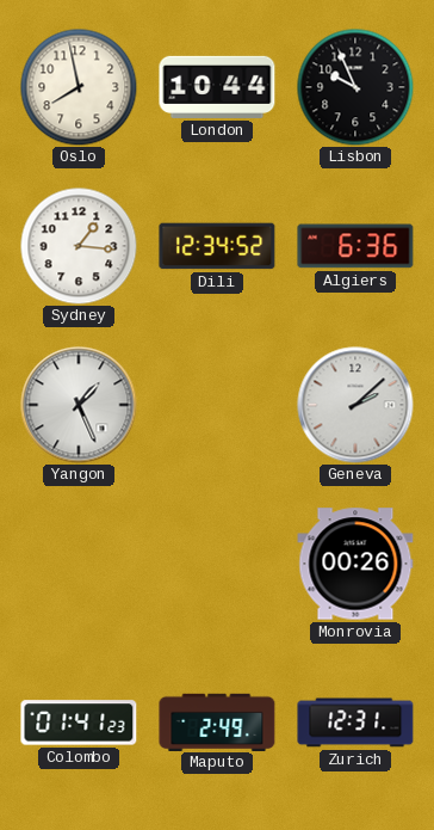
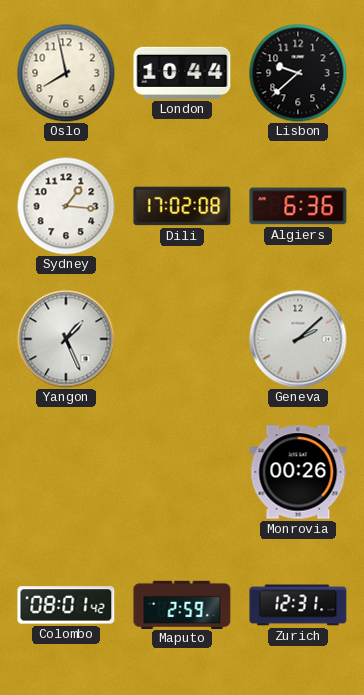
Lisbon: 9:56 -> 9:38
Dili: 12:34 -> 17:02
Colombo: 01:41 -> 08:01
Maputo: 2:49 -> 2:59
